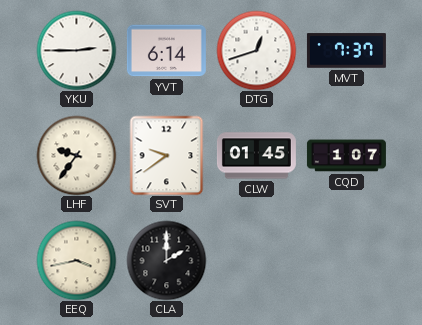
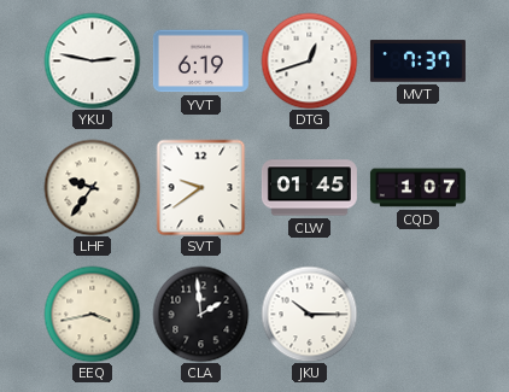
YKU: 2:45 -> 2:47
YVT: 6:14 -> 6:19
CLA: 2:00 -> 1:59
JKU: none -> 10:15
